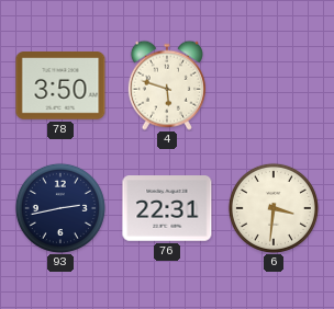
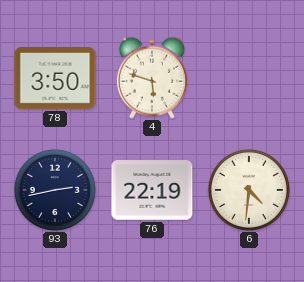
76: 22:31 -> 22:19
6: 3:31 -> 4:31
